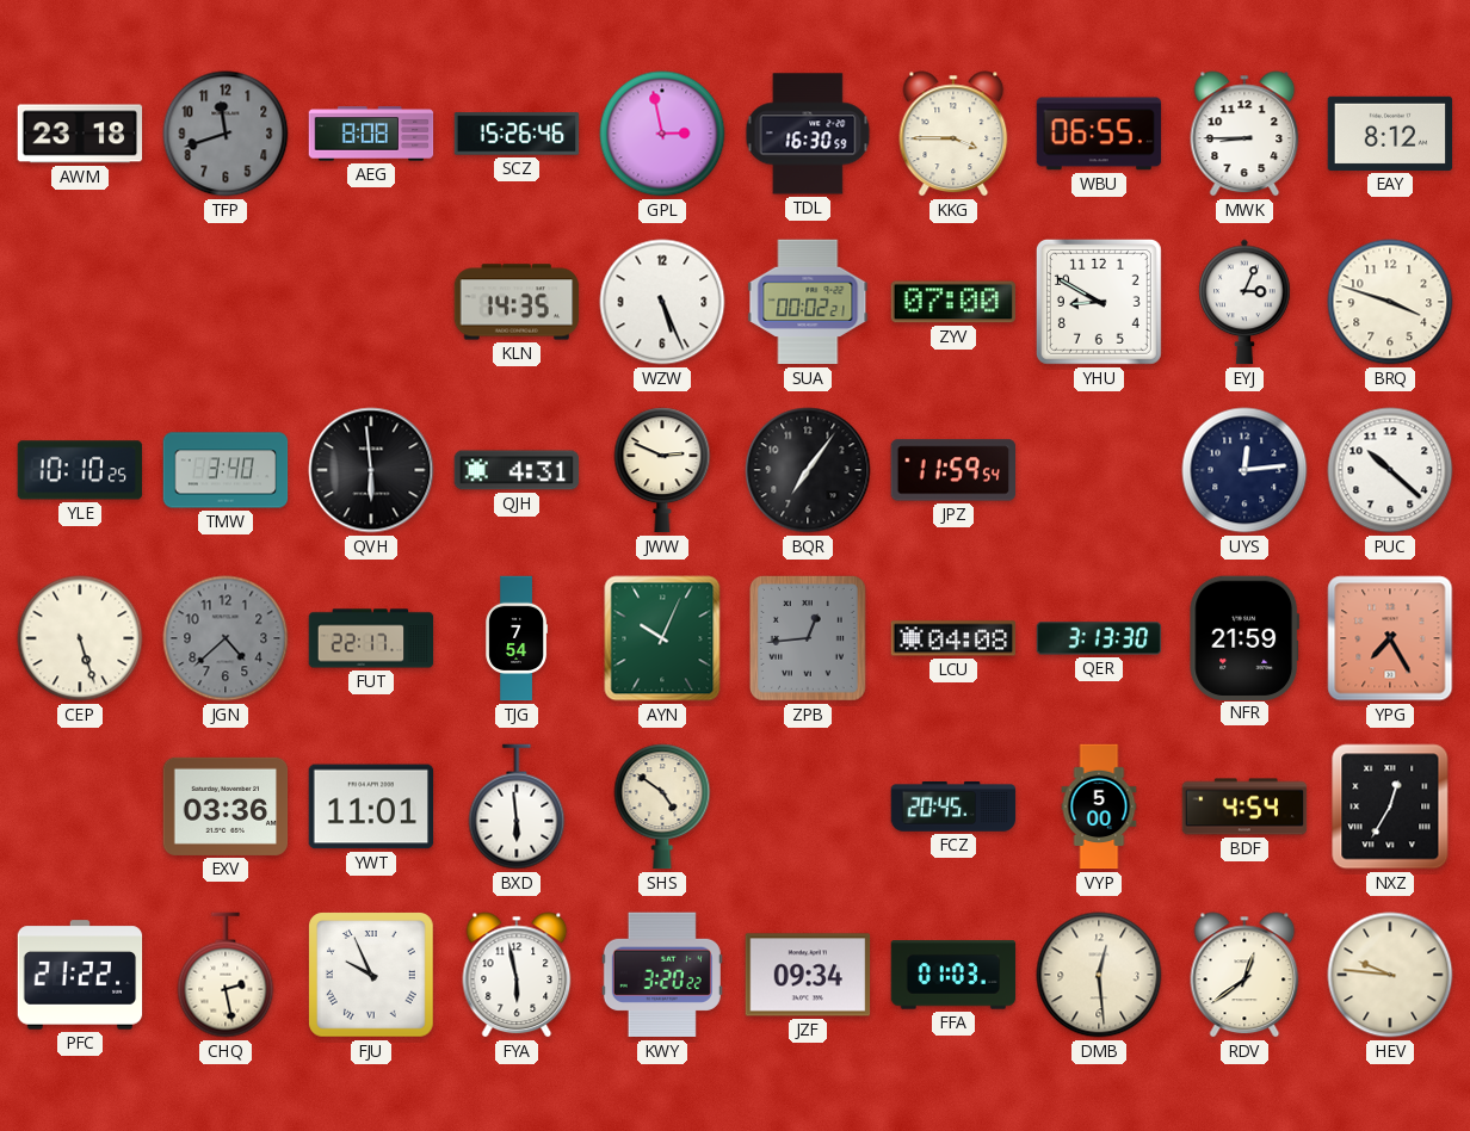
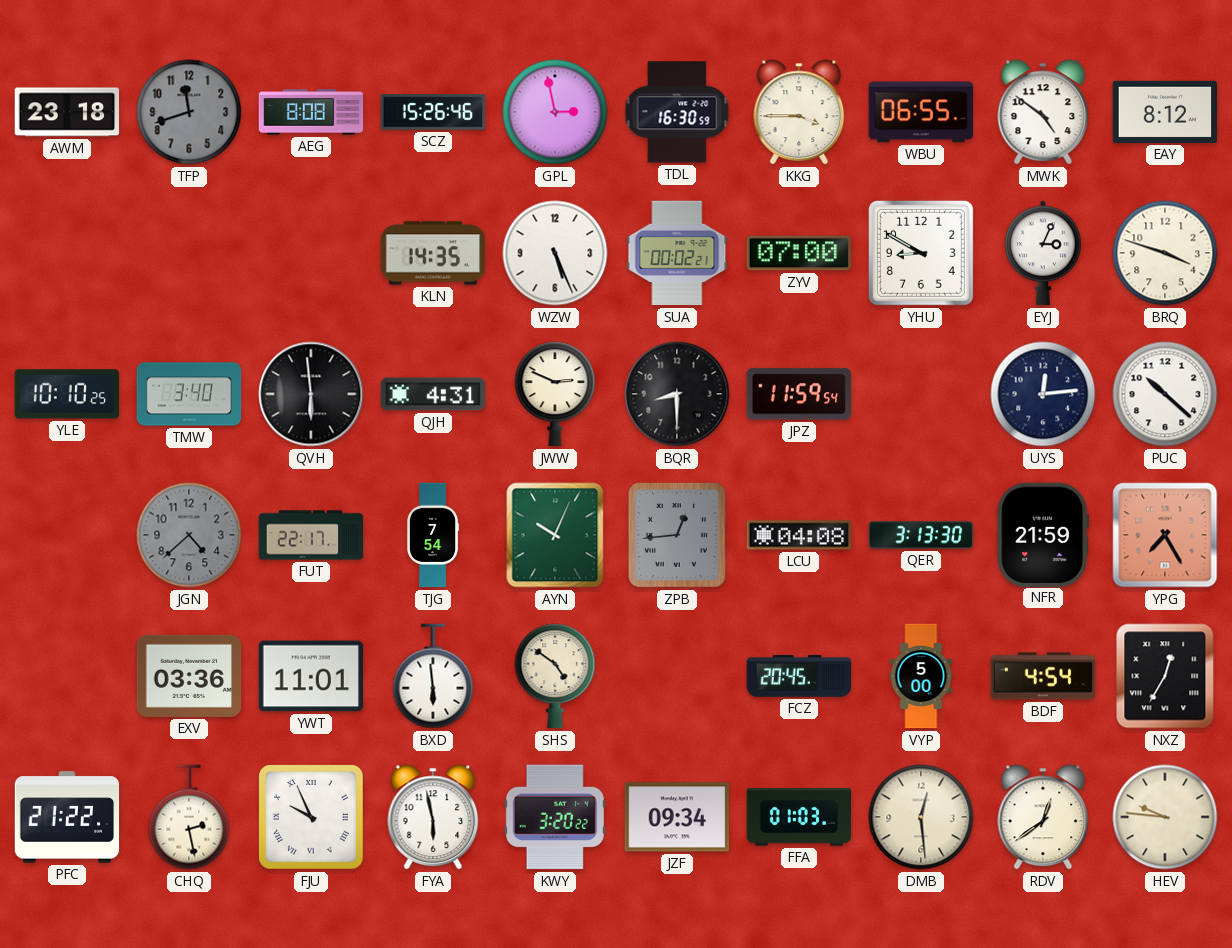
MWK: 8:45 -> 4:51
BQR: 7:06 -> 8:30
CEP: 5:27 -> none
